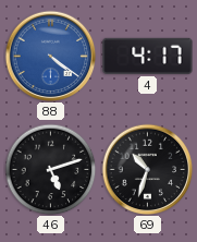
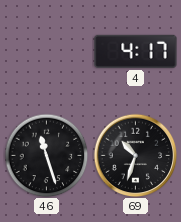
88: 4:21 -> none
46: 5:12 -> 11:27
